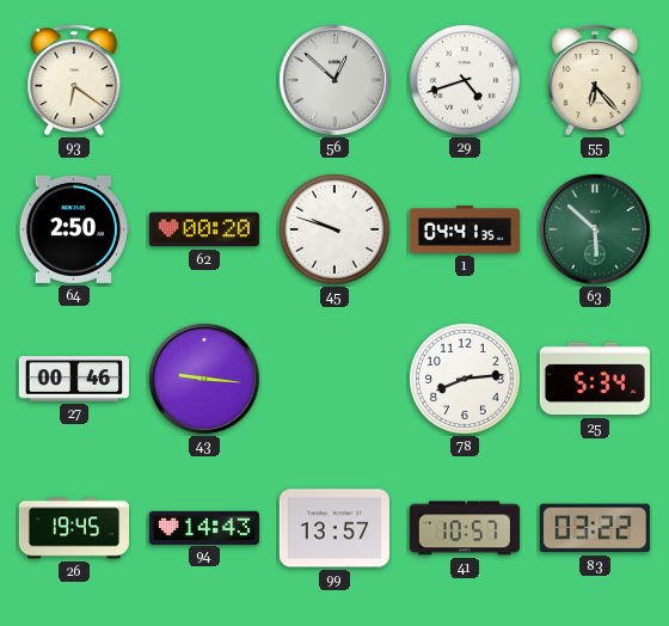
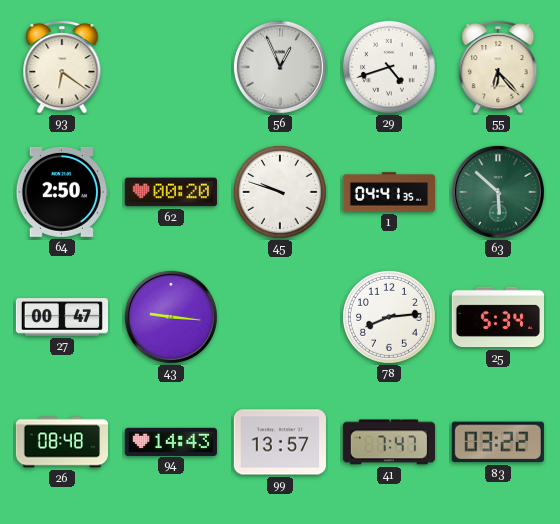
56: 12:52 -> 12:56
27: 00:46 -> 00:47
26: 19:45 -> 08:48
41: 10:57 -> 7:47
